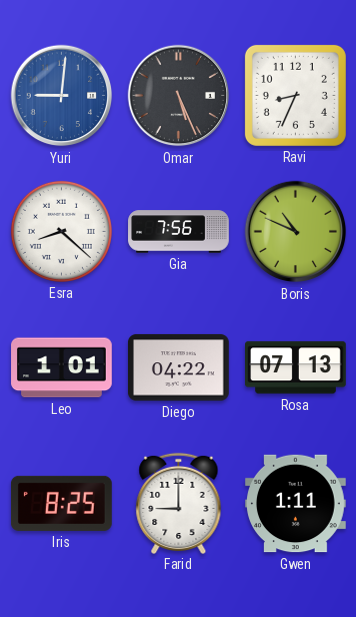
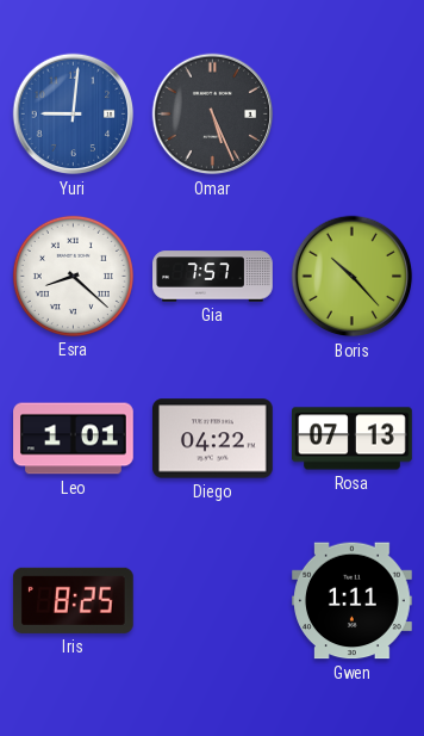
Ravi: 8:34 -> none
Gia: 7:56 -> 7:57
Boris: 10:49 -> 10:23
Farid: 9:00 -> none
